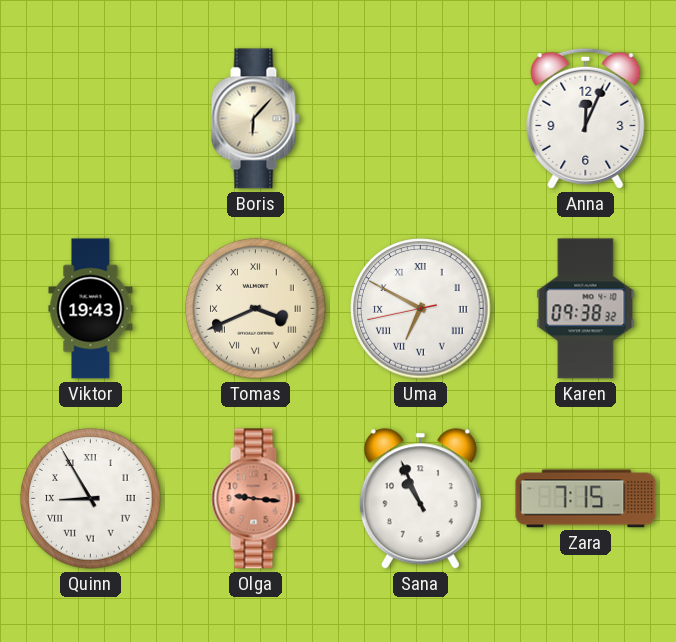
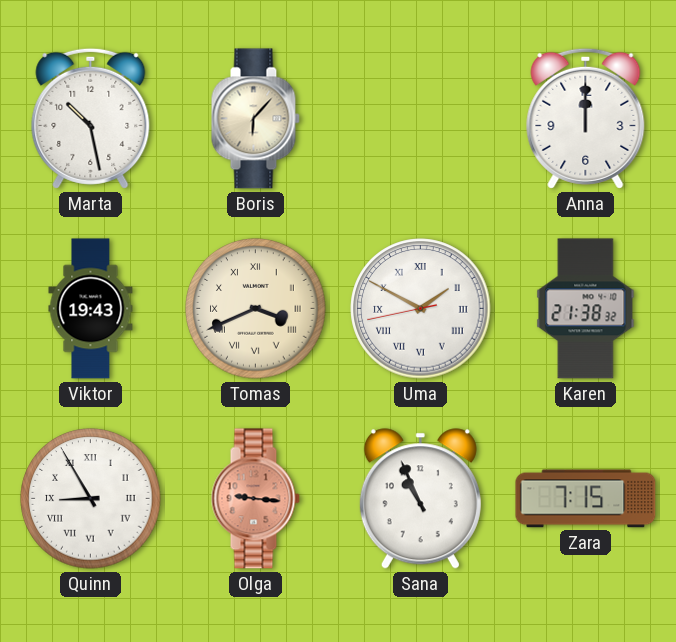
Marta: none -> 10:28
Anna: 12:04 -> 12:00
Uma: 6:49 -> 1:49
Karen: 09:38 -> 21:38
